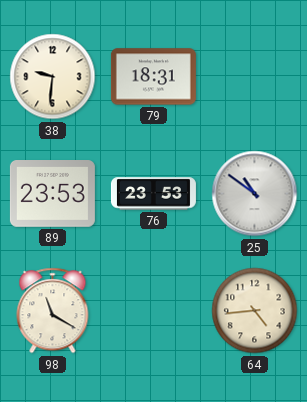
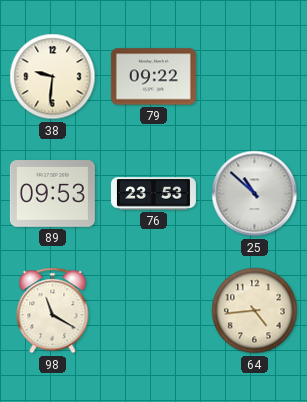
79: 18:31 -> 09:22
89: 23:53 -> 09:53
25: 10:51 -> 10:52
